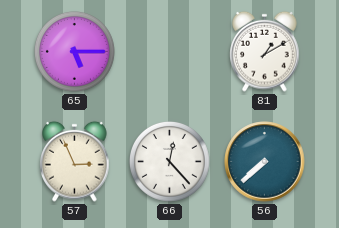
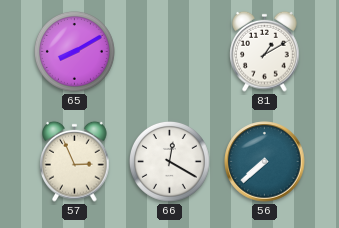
65: 5:15 -> 8:10
66: 12:23 -> 12:20
